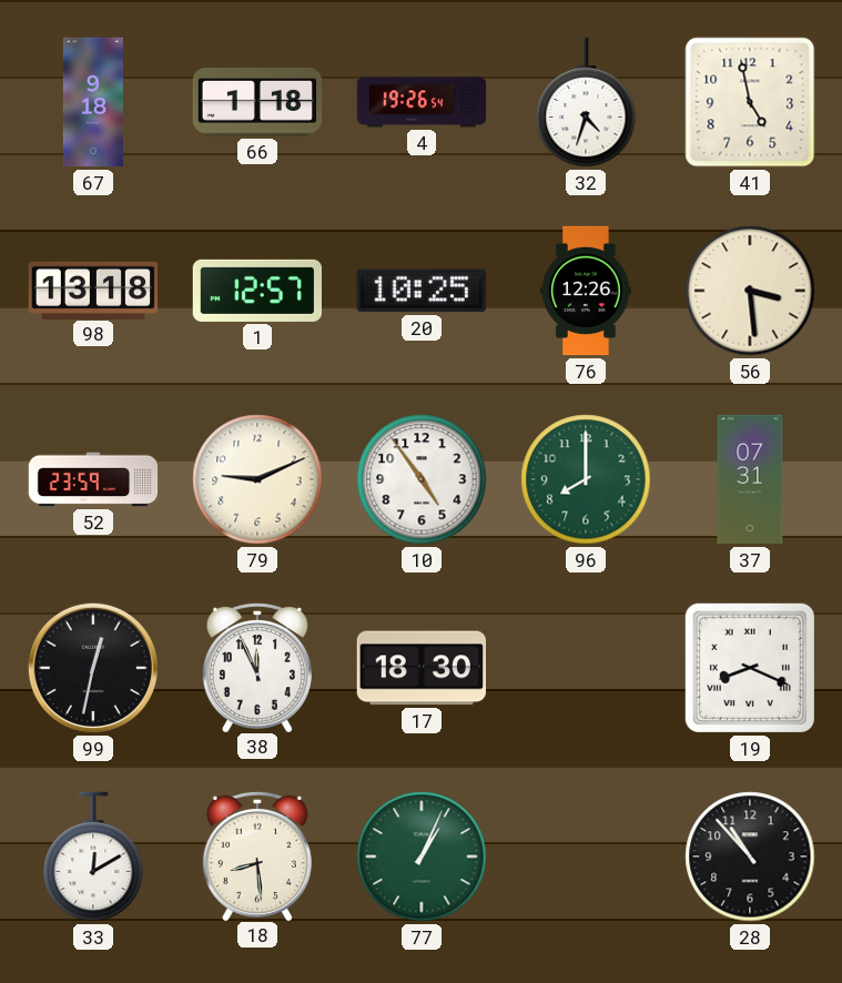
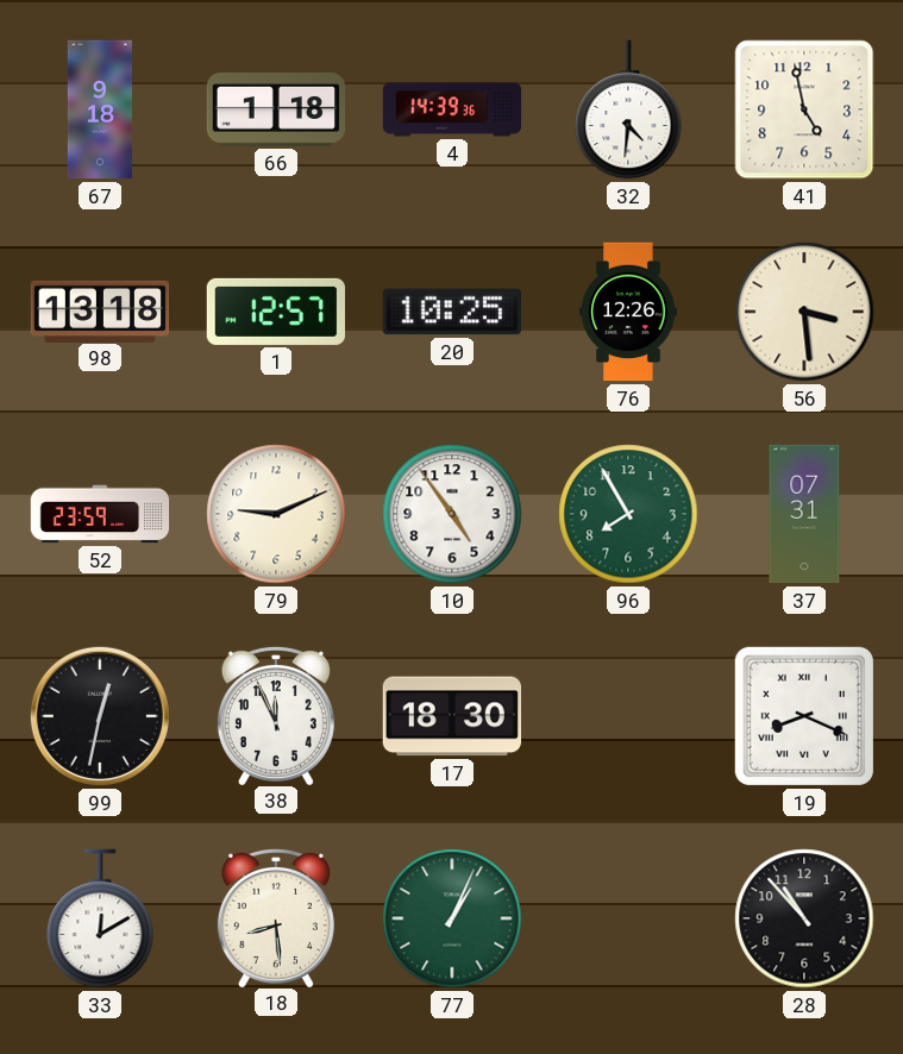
4: 19:26 -> 14:39
32: 4:33 -> 4:31
96: 8:00 -> 7:55
